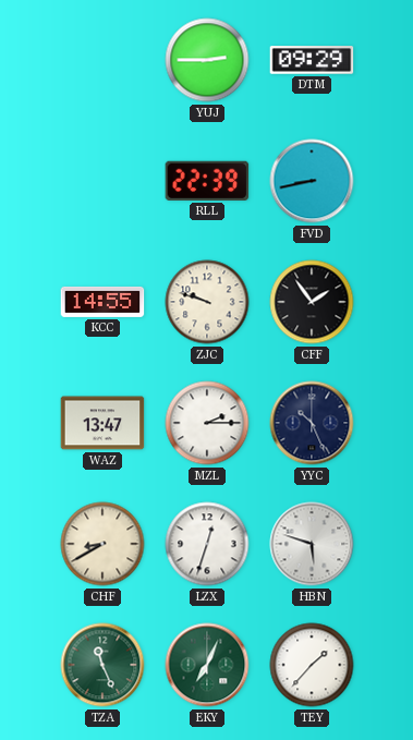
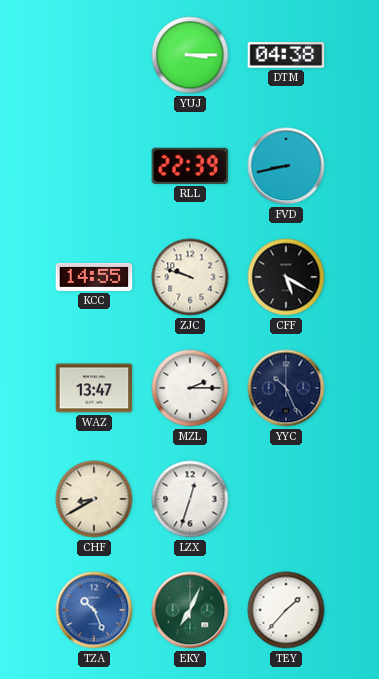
YUJ: 2:45 -> 3:15
DTM: 09:29 -> 04:38
CFF: 1:54 -> 5:20
HBN: 5:48 -> none
TZA: 11:26 -> 10:26
TZA dial: green -> blue
